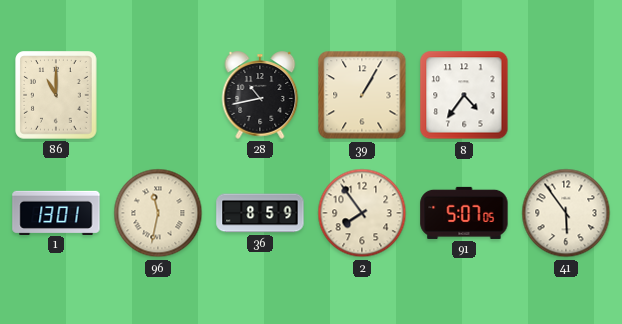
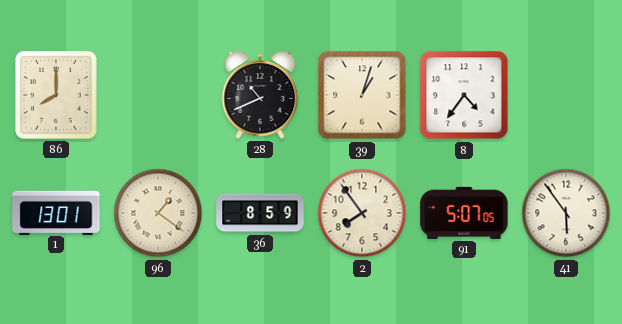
86: 11:00 -> 8:00
28: 10:43 -> 10:41
39: 1:05 -> 1:03
96: 11:32 -> 1:21
